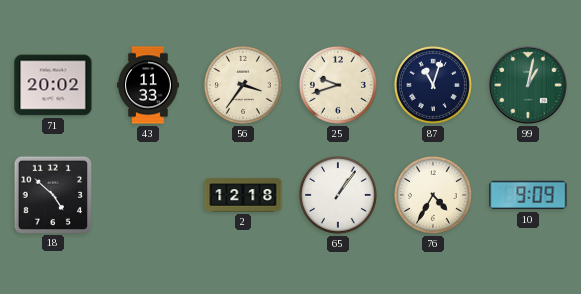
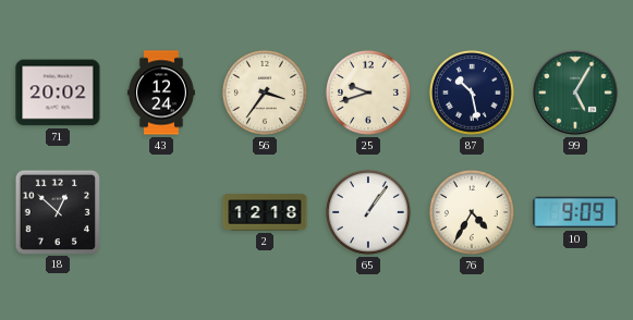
43: 11:33 -> 12:24
87: 11:03 -> 10:28
99: 1:02 -> 5:05
18: 4:52 -> 12:52
